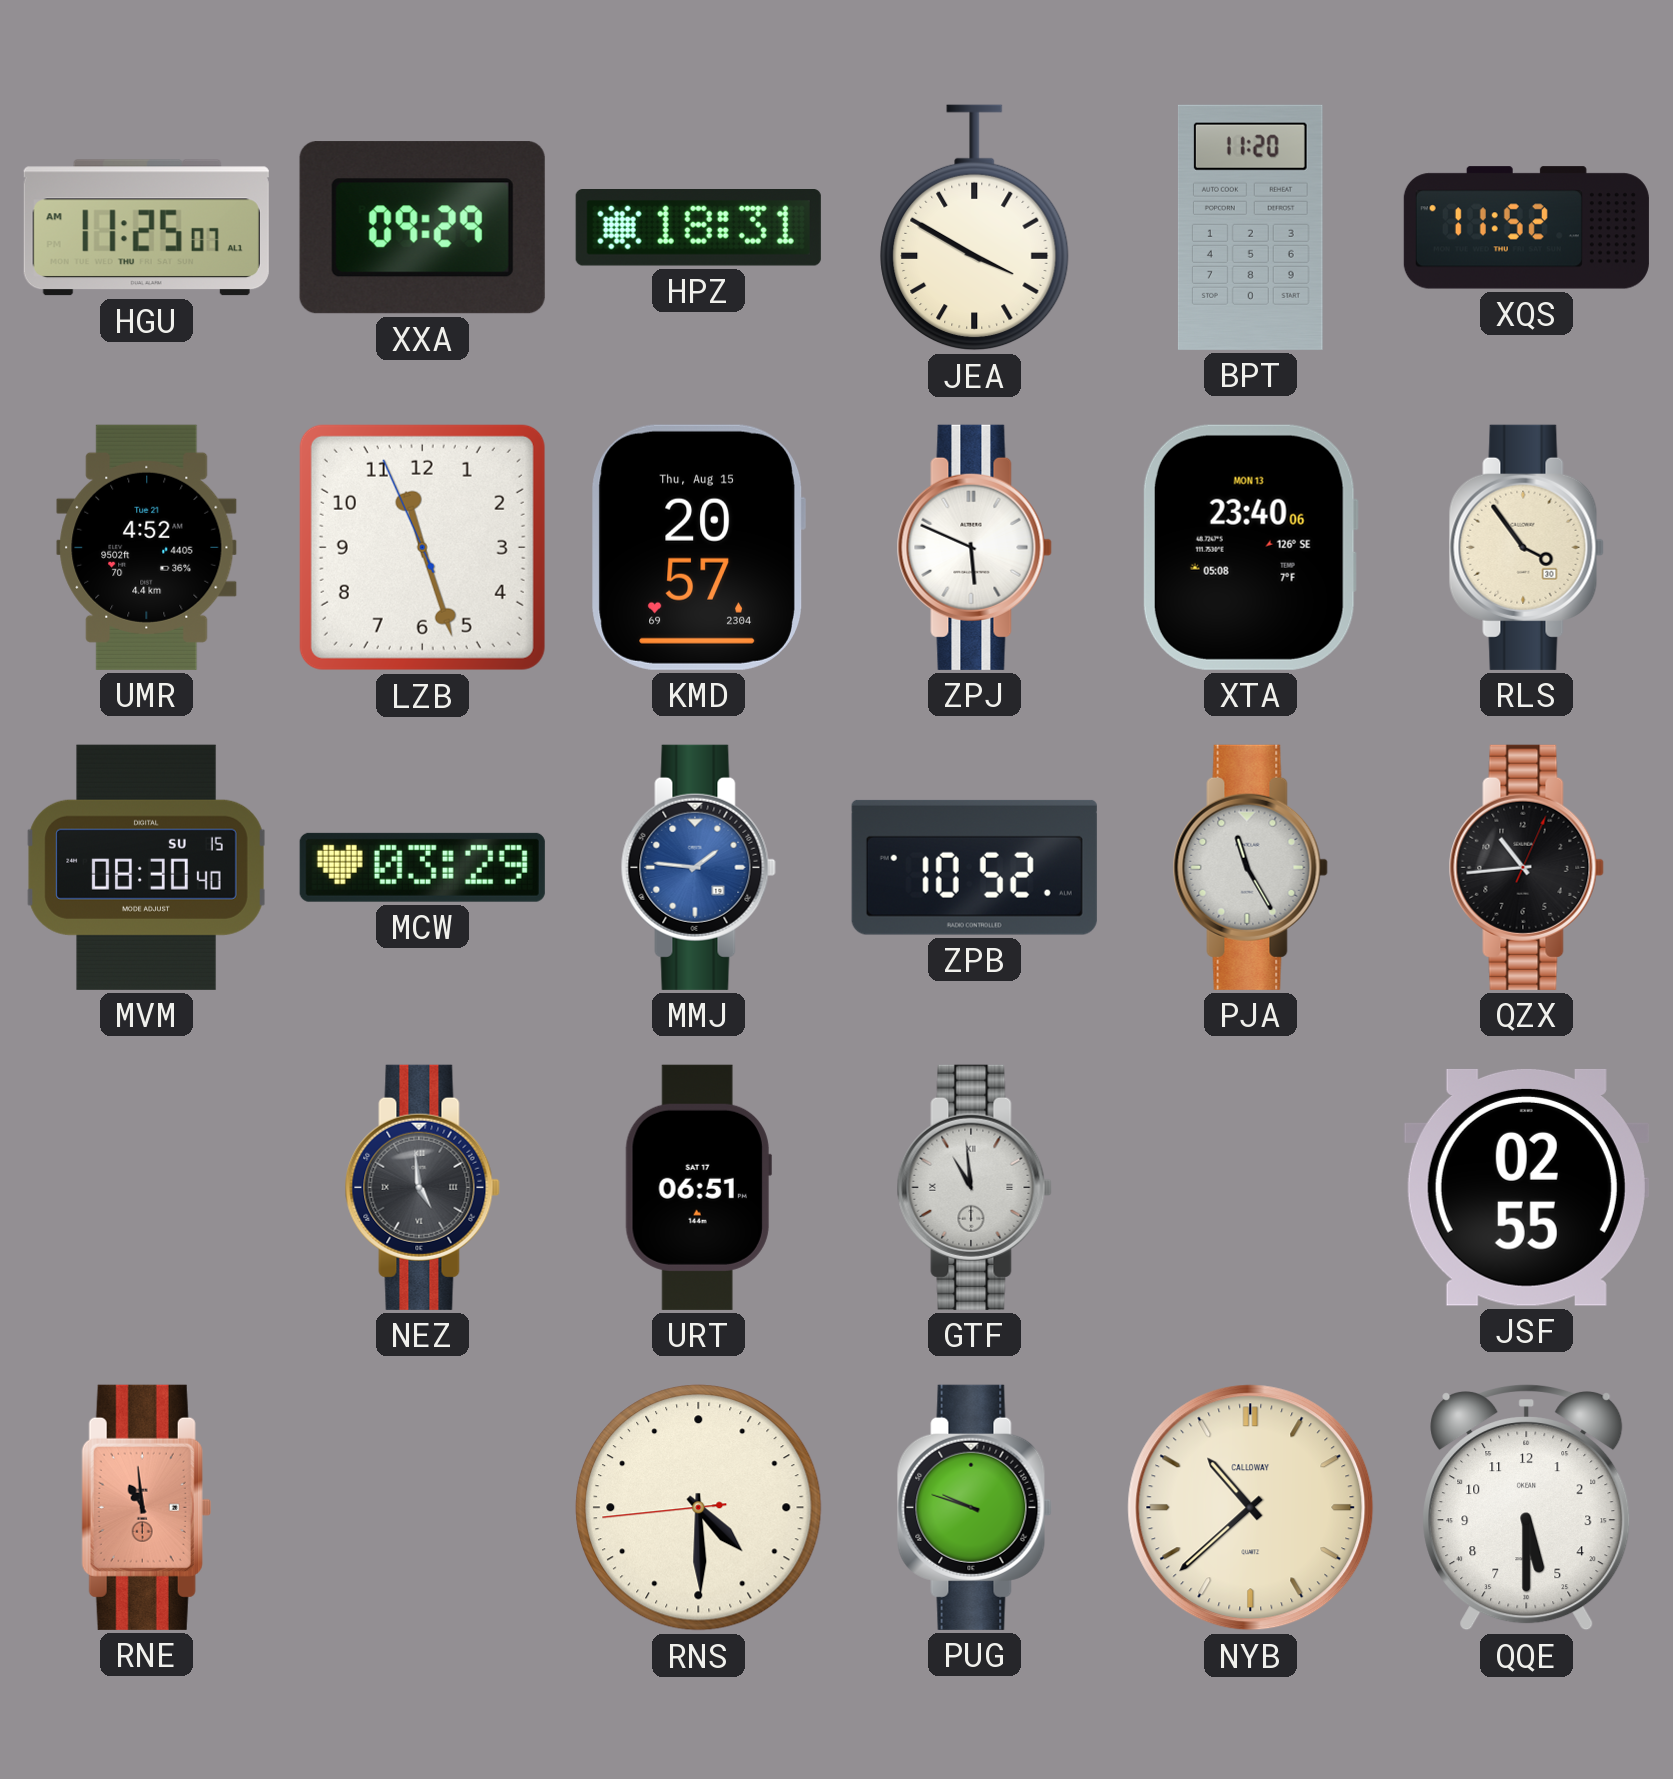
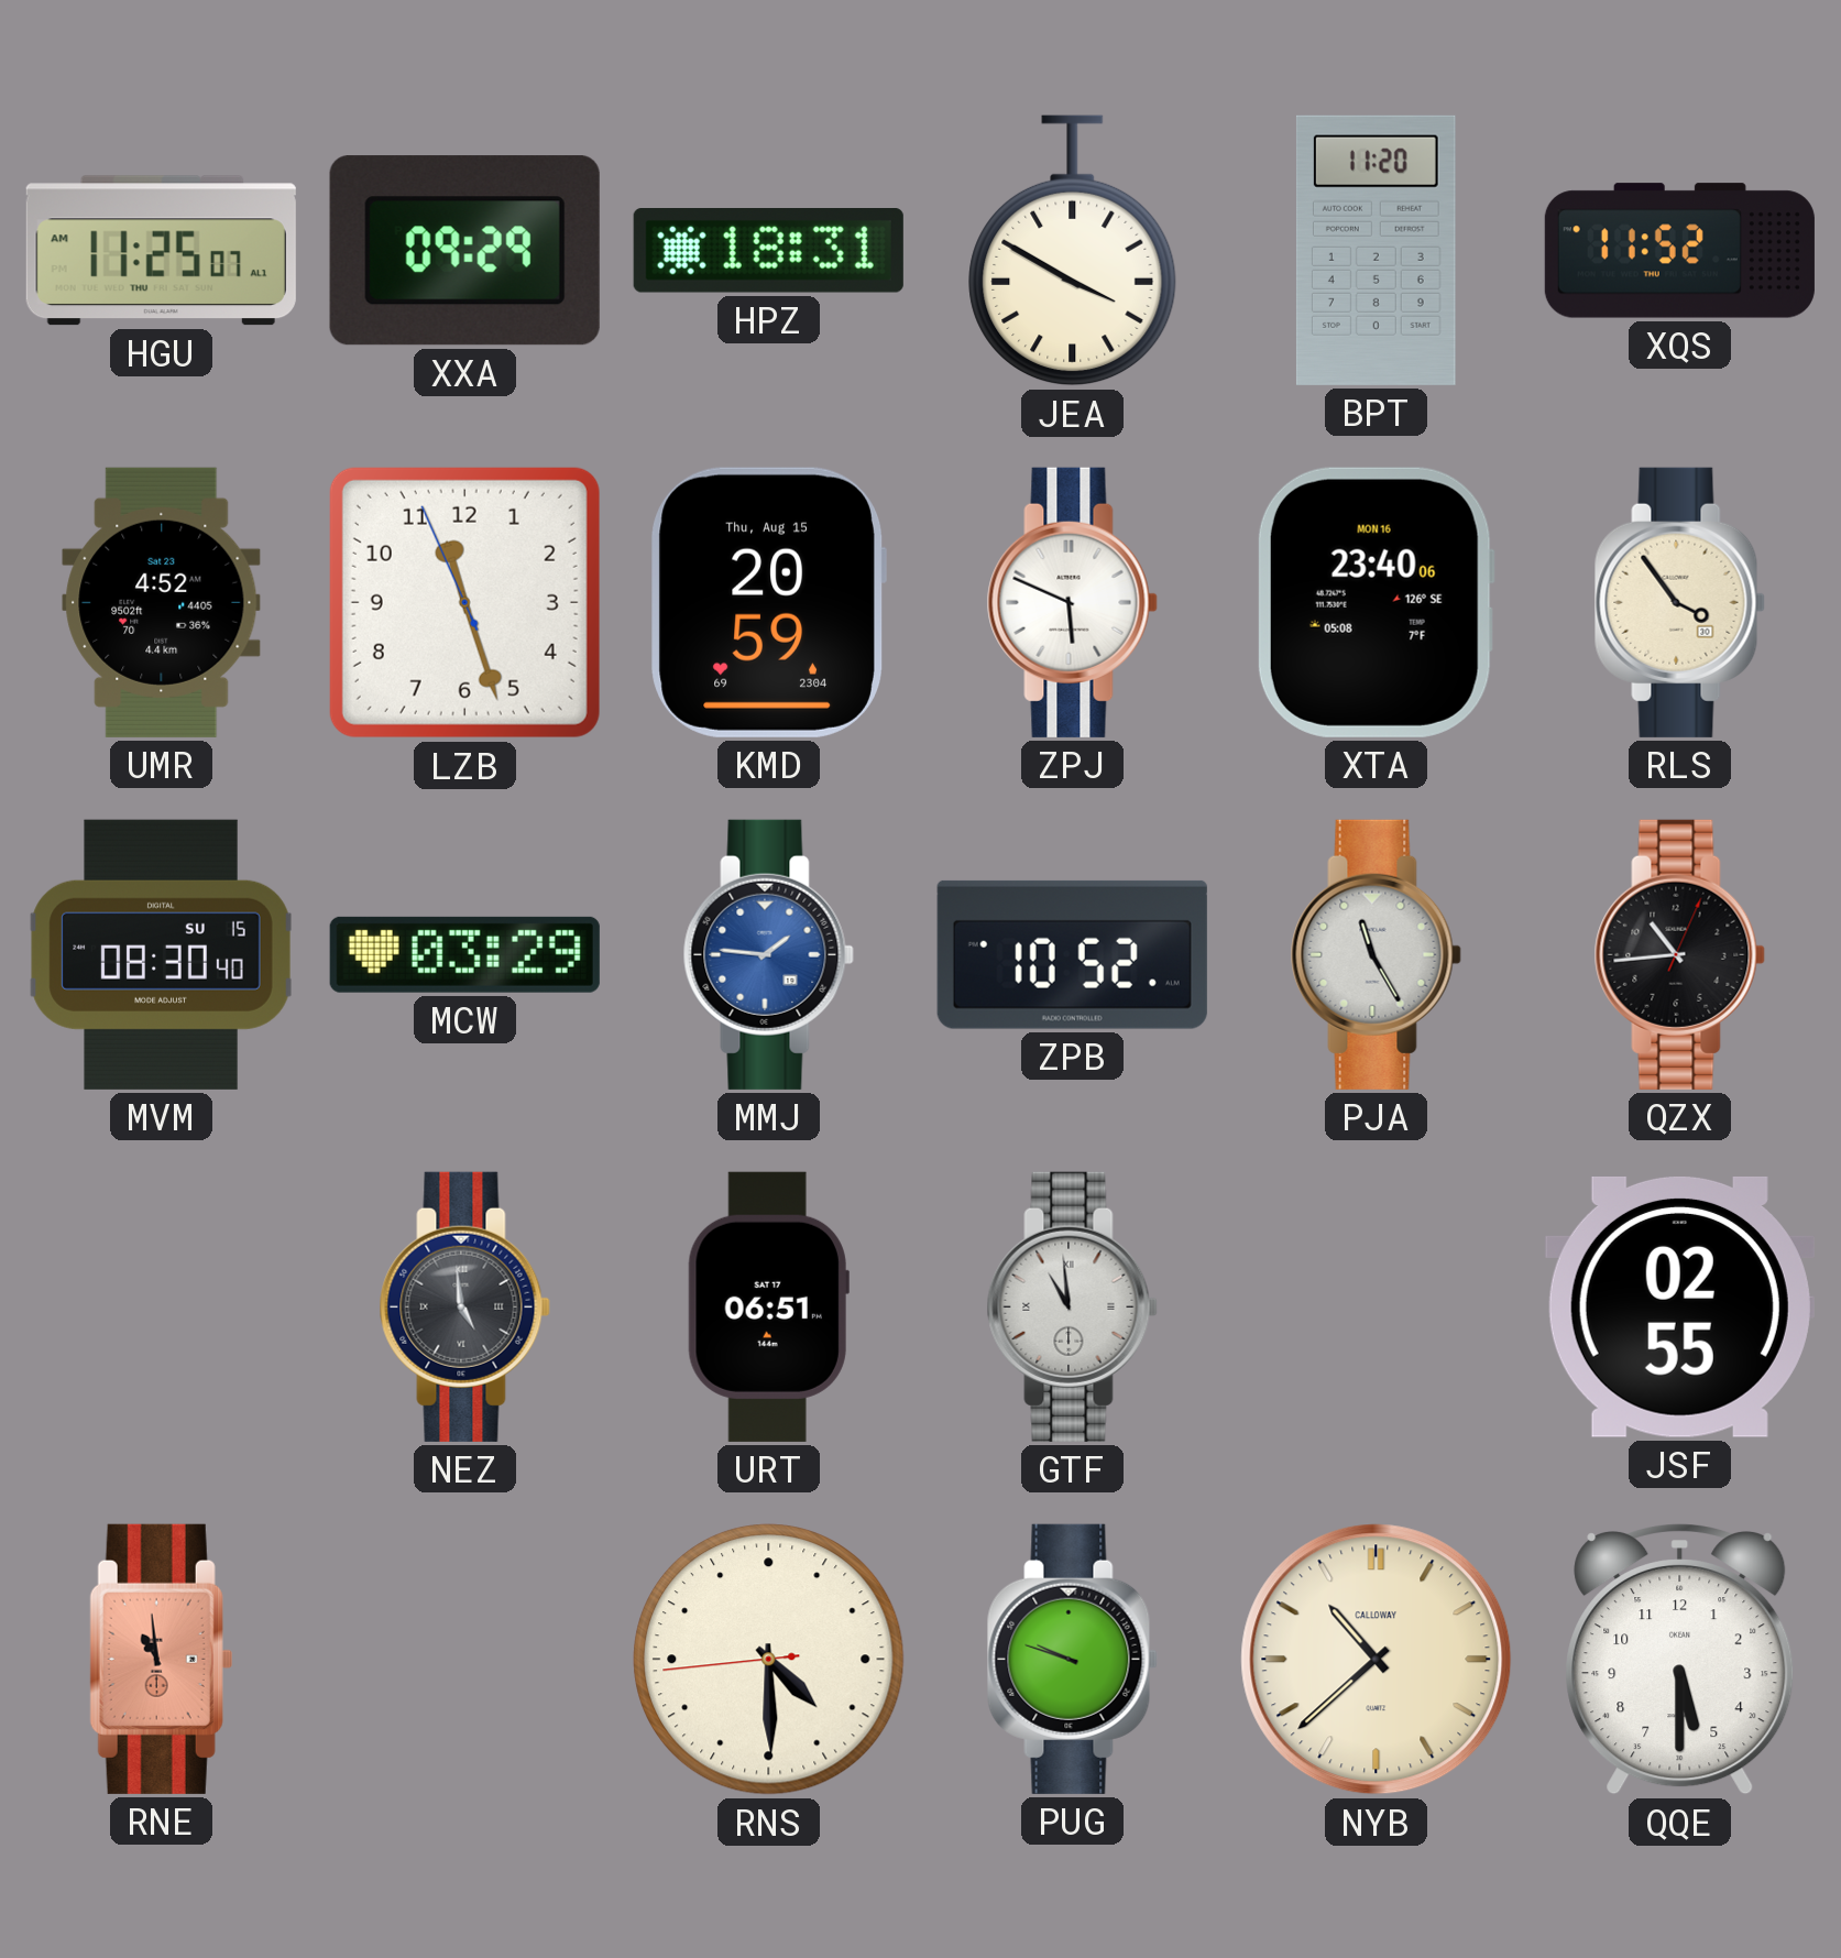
UMR date: Tue 21 -> Sat 23
KMD: 20:57 -> 20:59
XTA date: MON 13 -> MON 16
